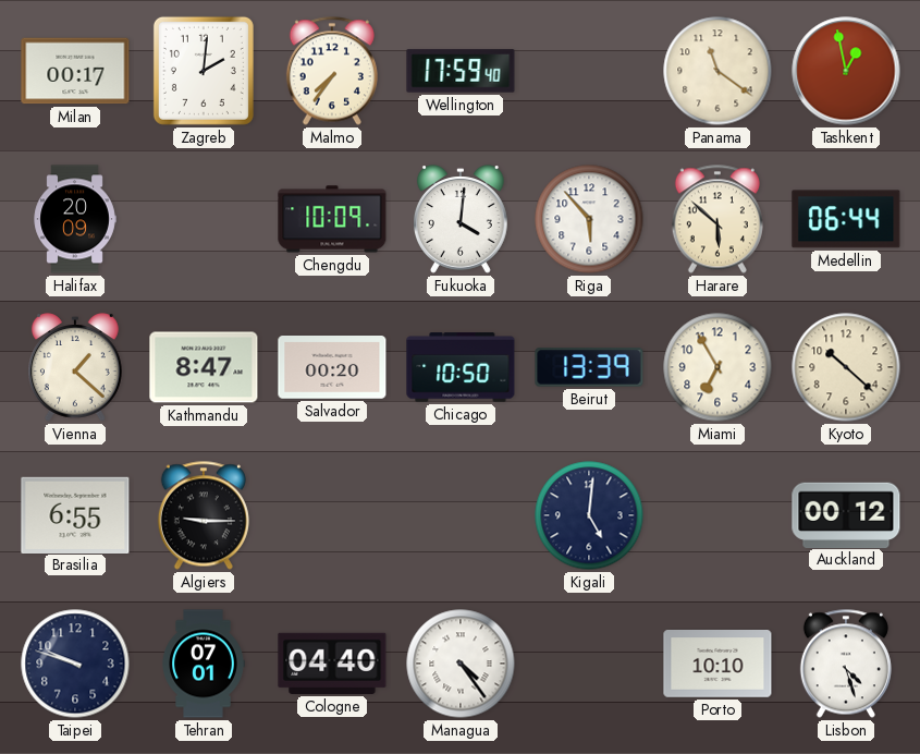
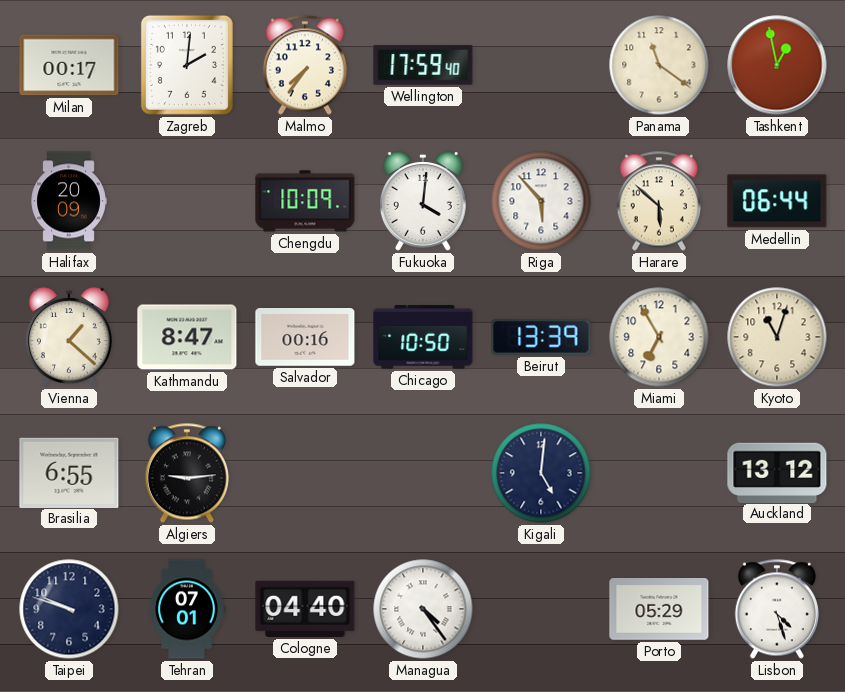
Salvador: 00:20 -> 00:16
Kyoto: 10:22 -> 11:03
Algiers: 9:15 -> 9:14
Auckland: 00:12 -> 13:12
Porto: 10:10 -> 05:29
